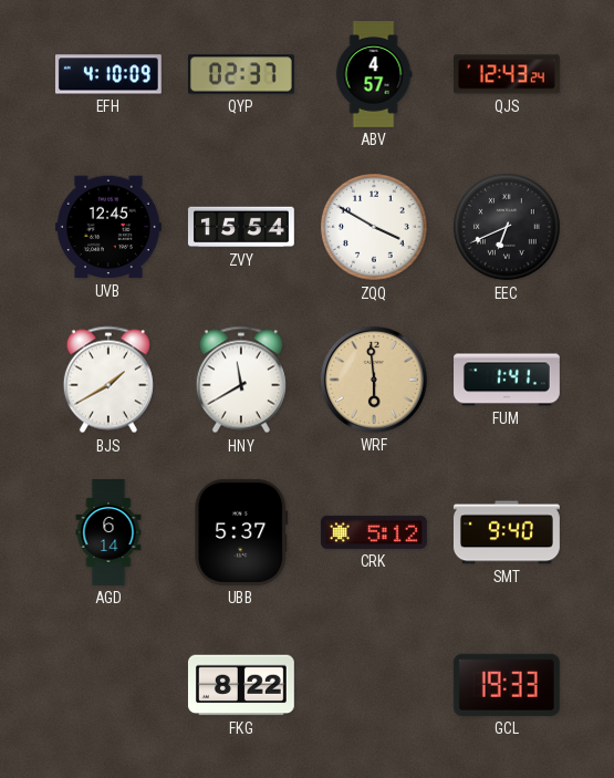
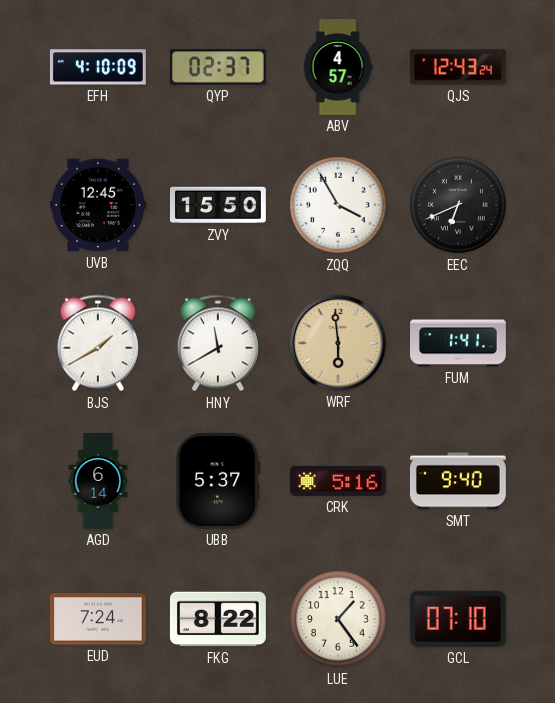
ZVY: 15:54 -> 15:50
ZQQ: 3:50 -> 3:55
CRK: 5:12 -> 5:16
EUD: none -> 7:24
LUE: none -> 1:24
GCL: 19:33 -> 07:10
